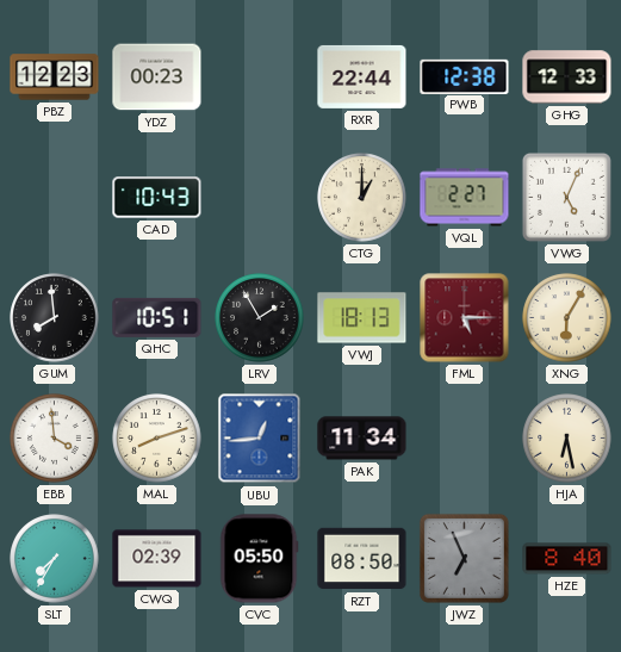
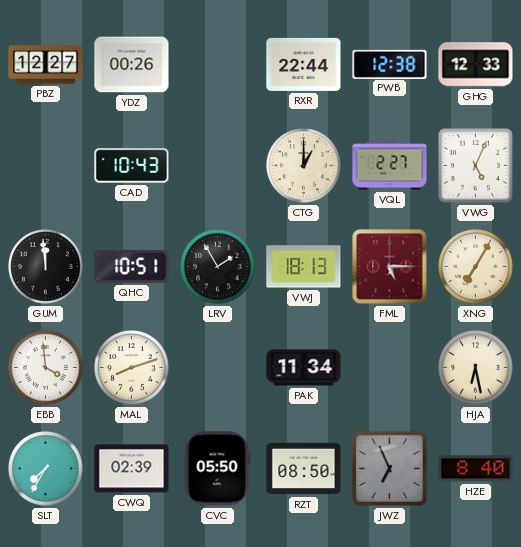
PBZ: 12:23 -> 12:27
YDZ: 00:23 -> 00:26
GUM: 7:59 -> 11:59
XNG: 6:05 -> 7:05
UBU: 12:44 -> none
